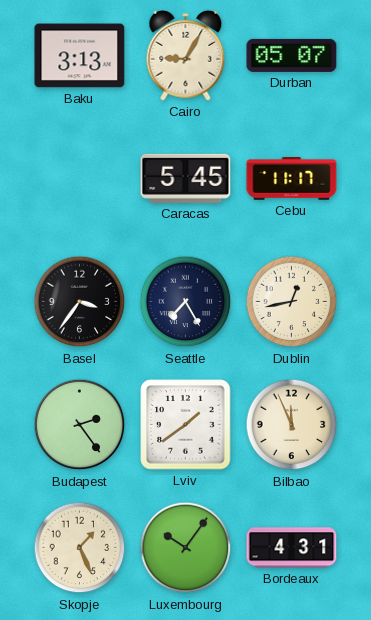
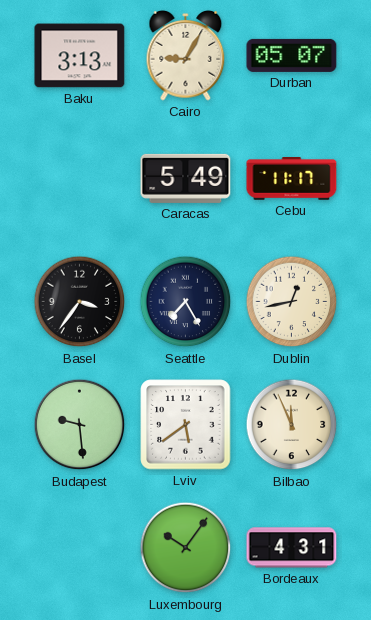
Caracas: 5:45 -> 5:49
Budapest: 2:24 -> 9:29
Lviv: 1:39 -> 5:39
Skopje: 1:26 -> none
